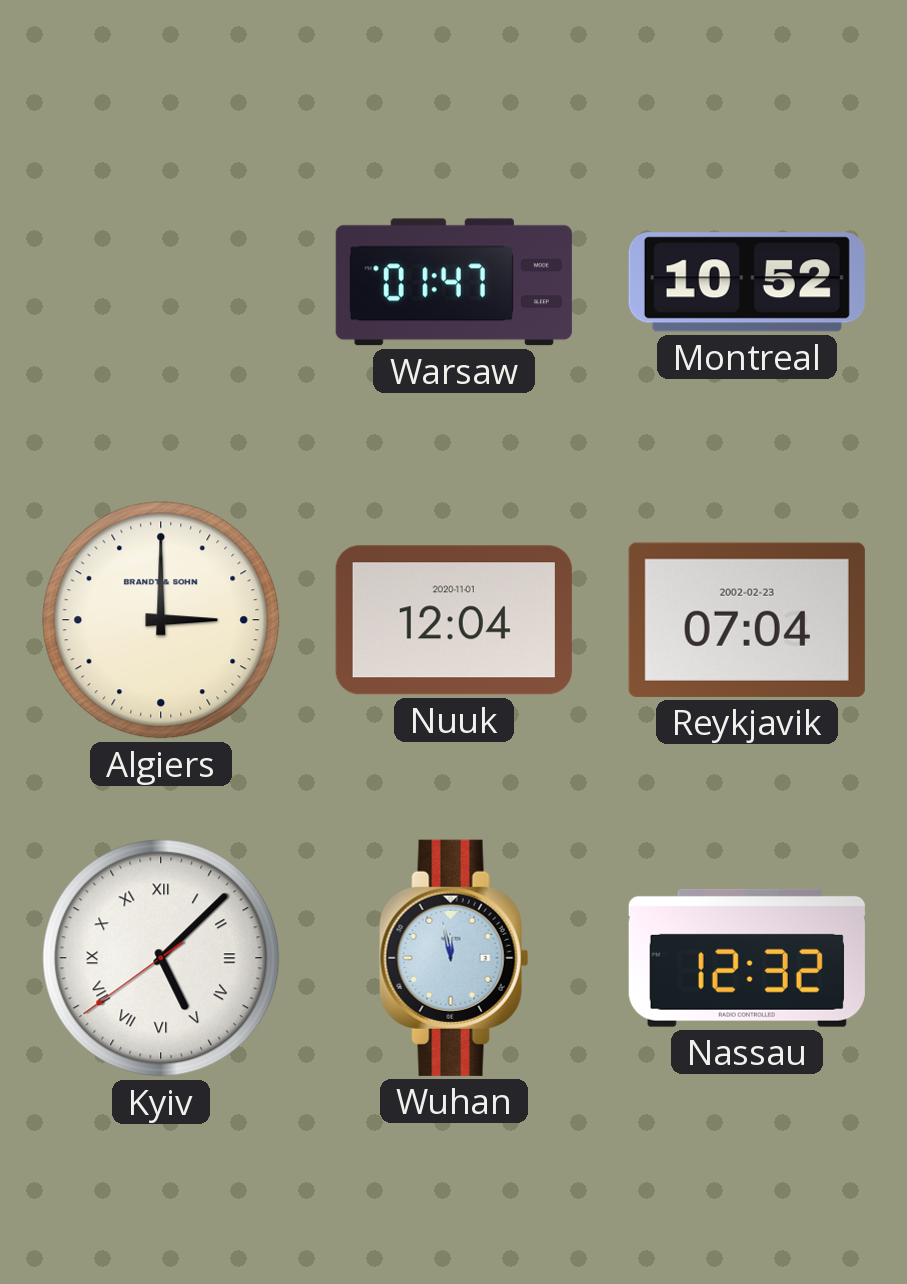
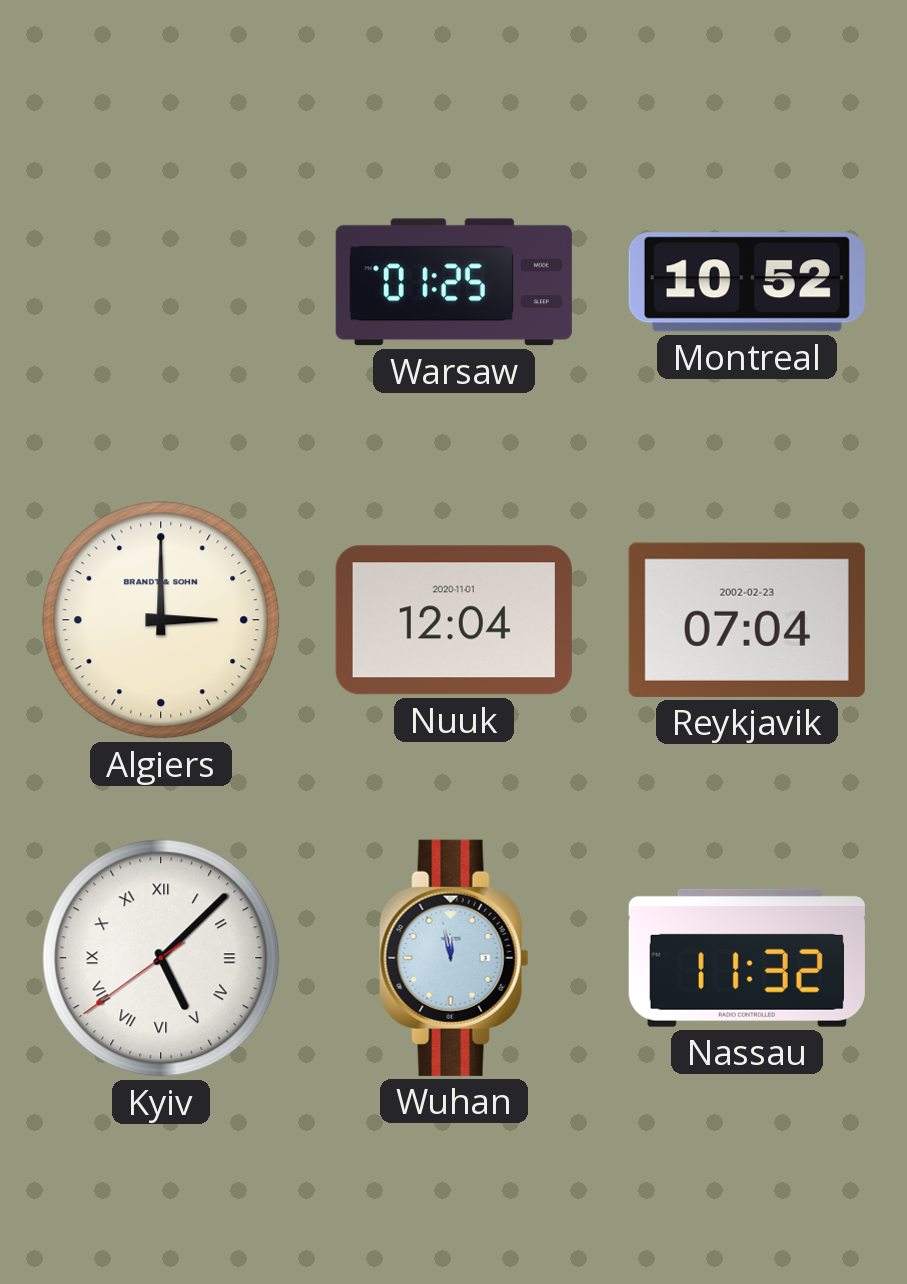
Warsaw: 01:47 -> 01:25
Nassau: 12:32 -> 11:32
